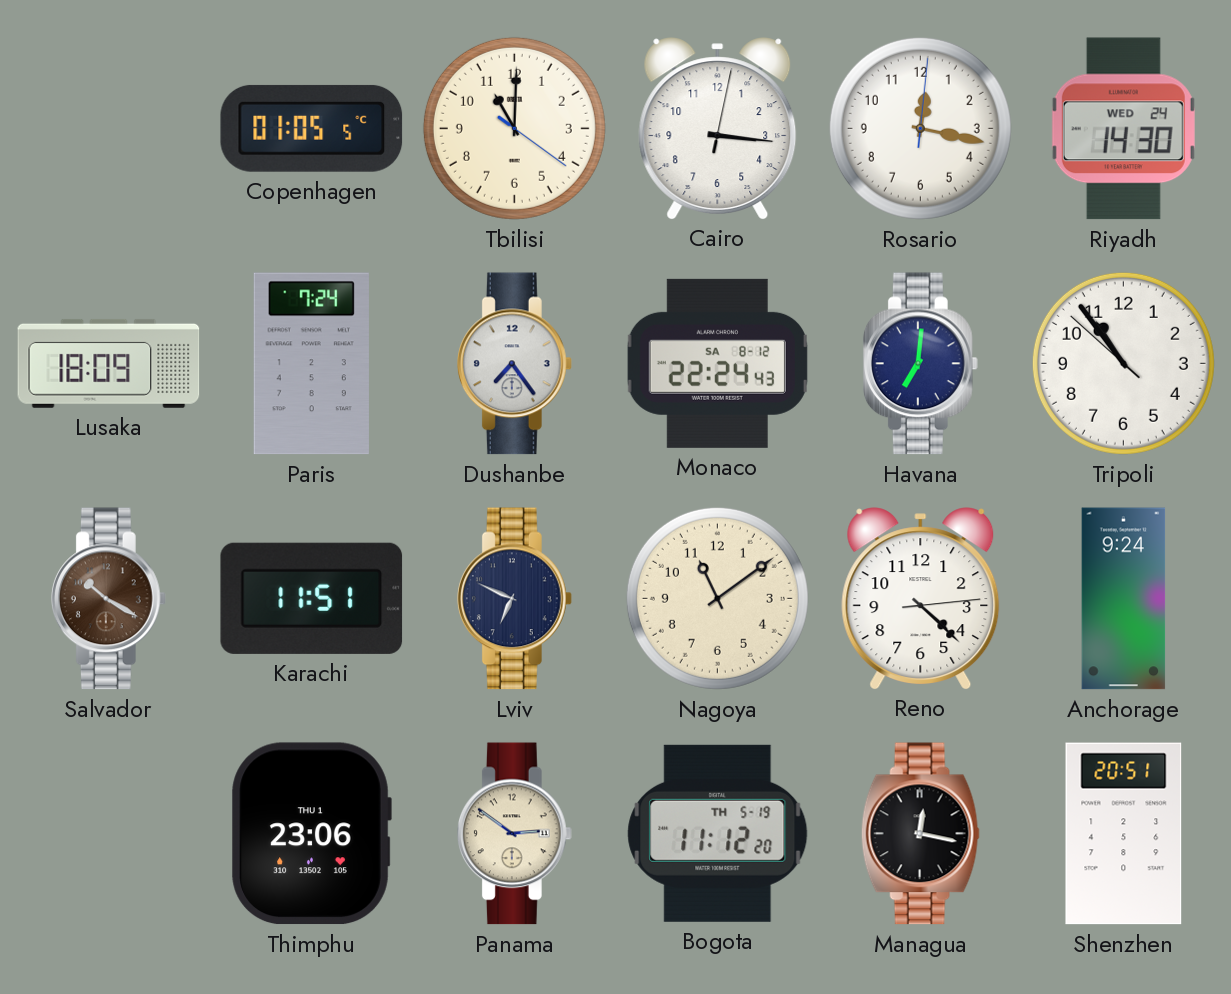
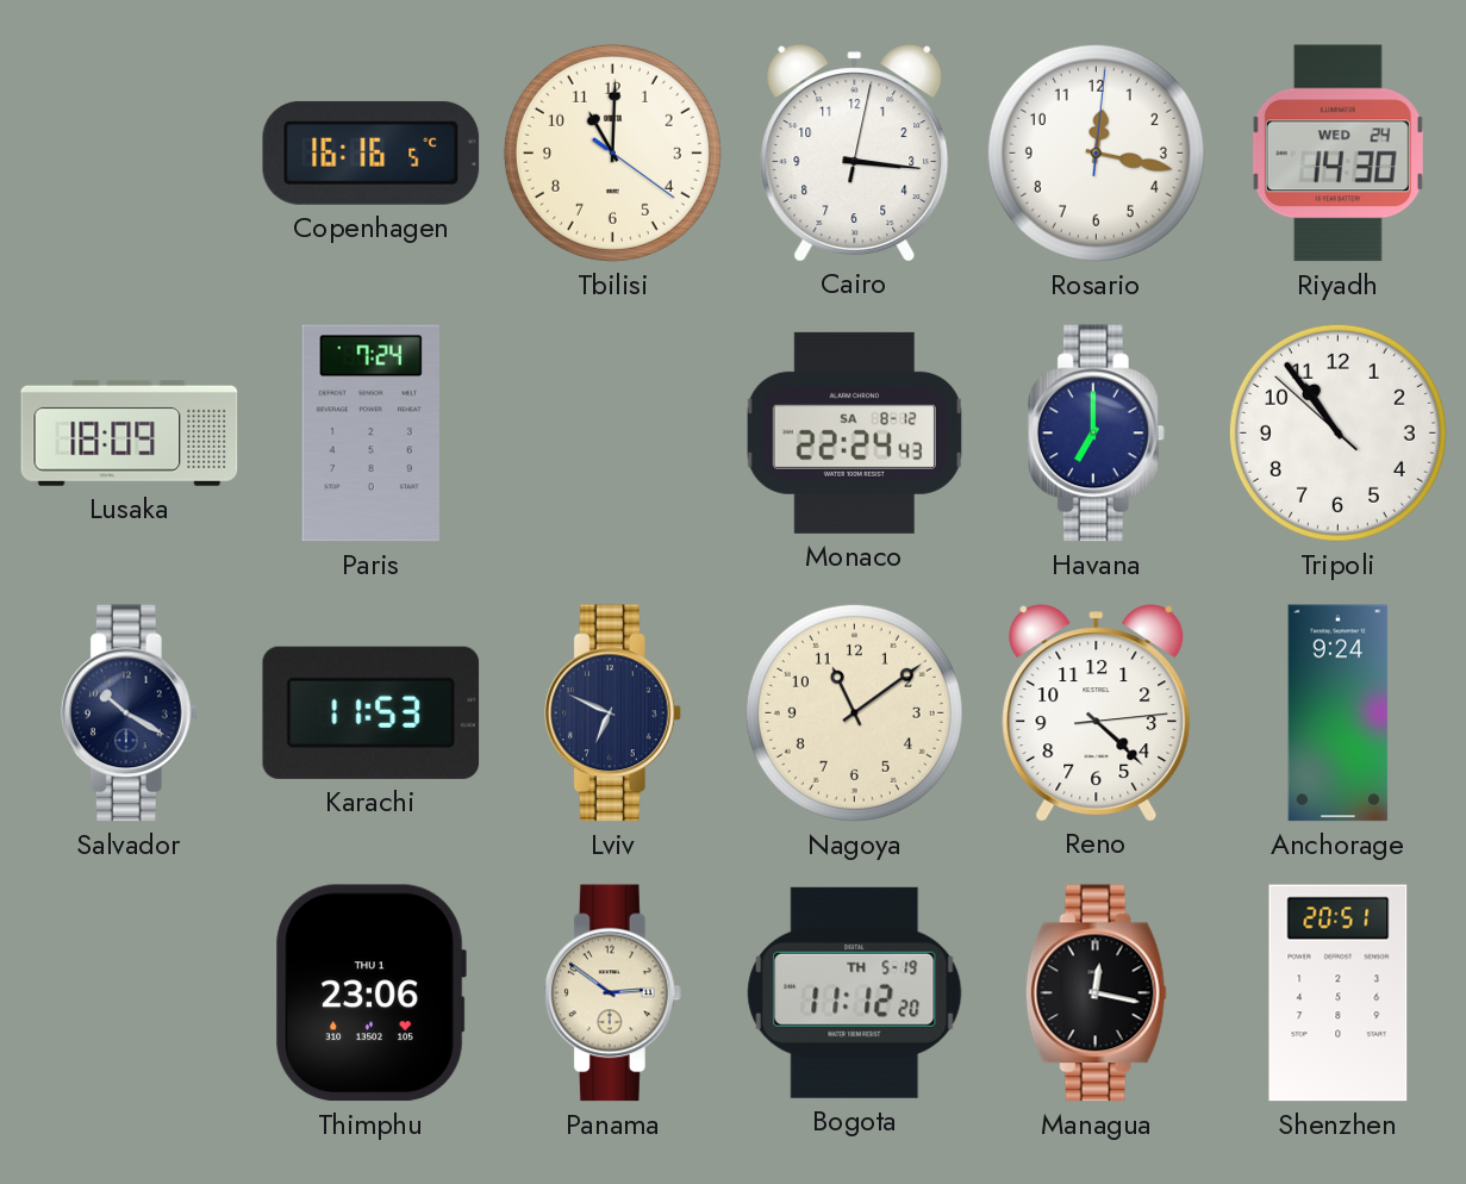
Copenhagen: 01:05 -> 16:16
Dushanbe: 7:24 -> none
Havana: 7:01 -> 7:00
Salvador dial: brown -> navy
Karachi: 11:51 -> 11:53
